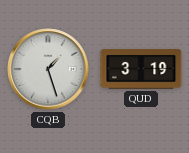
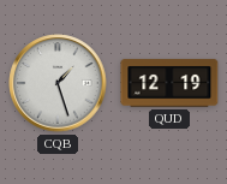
QUD: 3:19 -> 12:19
